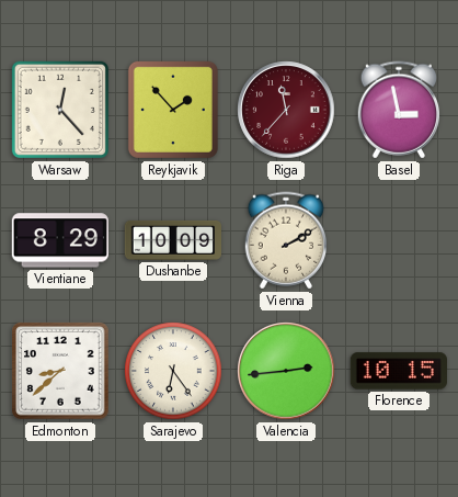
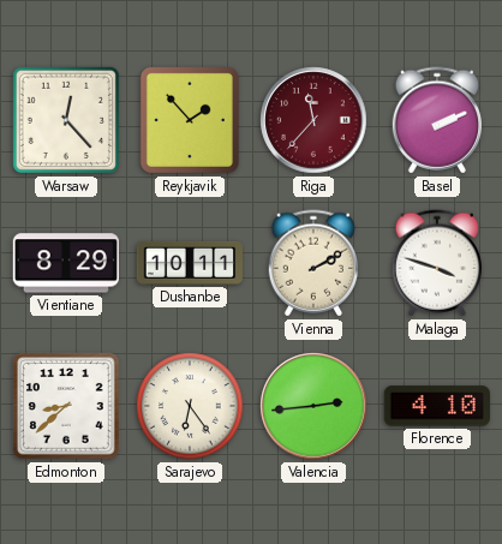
Basel: 2:58 -> 2:11
Dushanbe: 10:09 -> 10:11
Malaga: none -> 3:48
Florence: 10:15 -> 4:10
